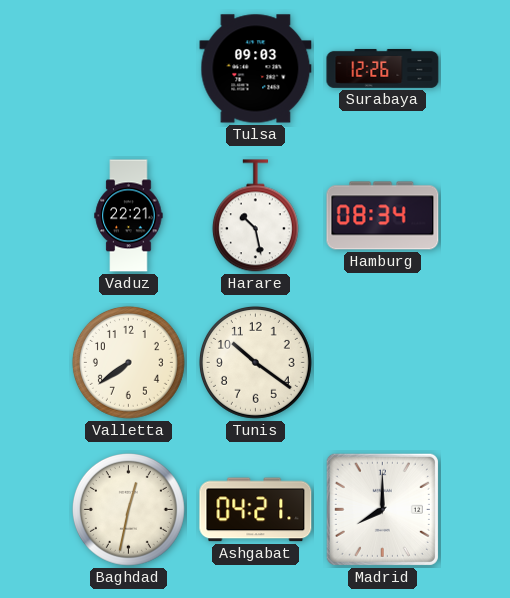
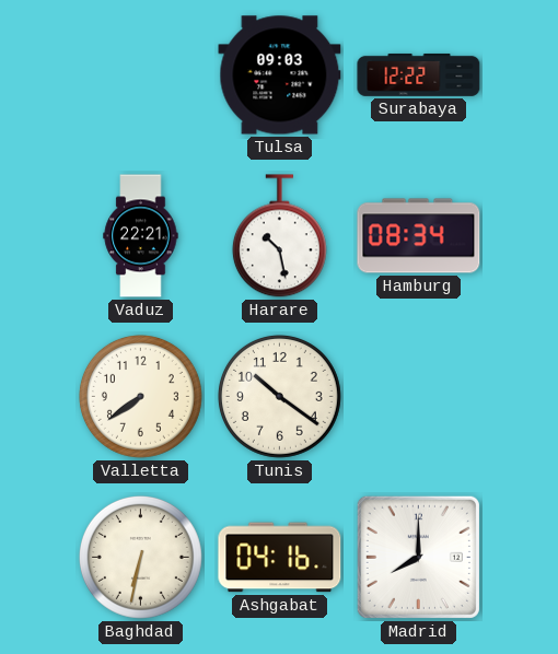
Surabaya: 12:26 -> 12:22
Baghdad: 12:32 -> 6:32
Ashgabat: 04:21 -> 04:16
